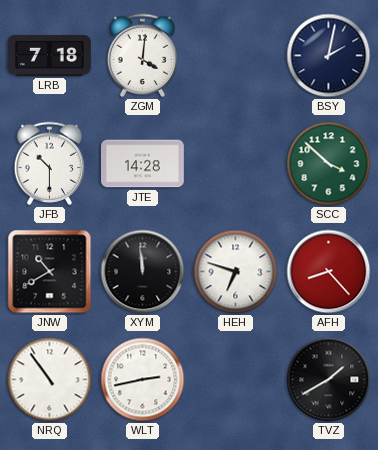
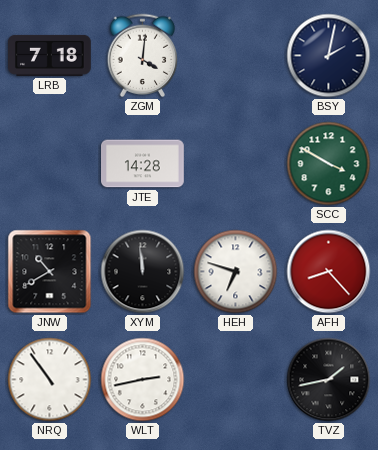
JFB: 10:30 -> none
SCC: 3:52 -> 3:50
TVZ: 1:40 -> 1:43
